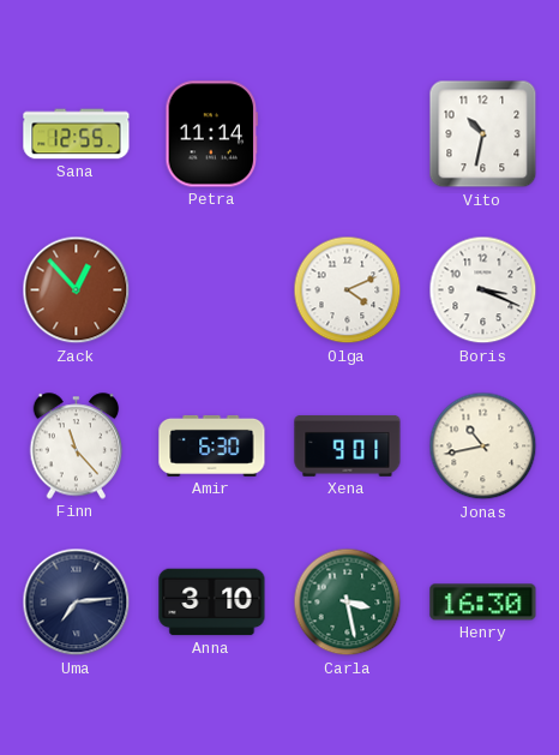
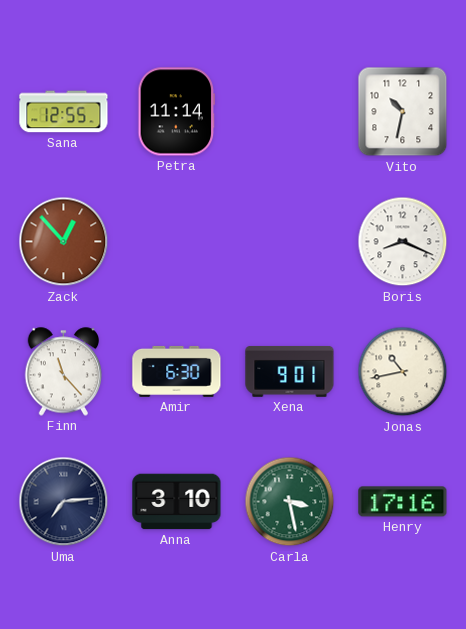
Olga: 4:11 -> none
Boris: 3:19 -> 8:19
Henry: 16:30 -> 17:16
